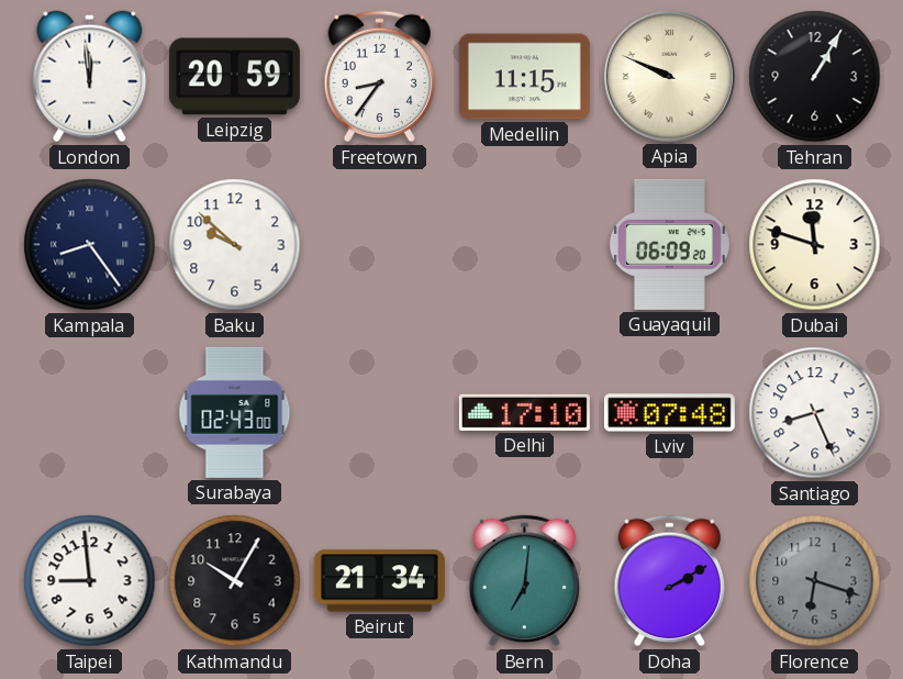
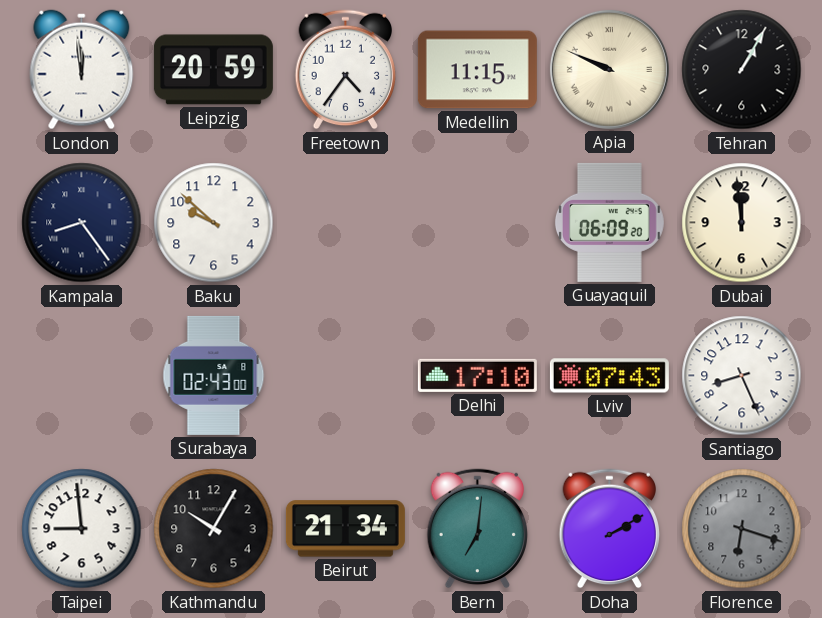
Freetown: 8:36 -> 4:36
Dubai: 11:48 -> 11:59
Lviv: 07:48 -> 07:43
